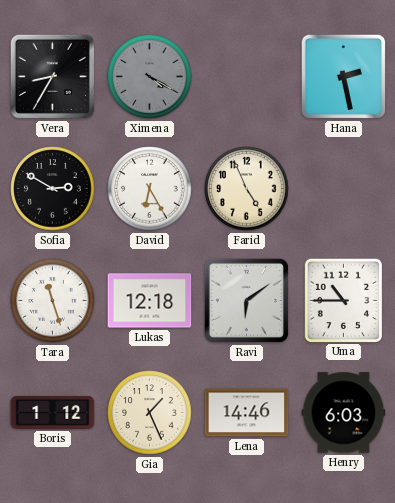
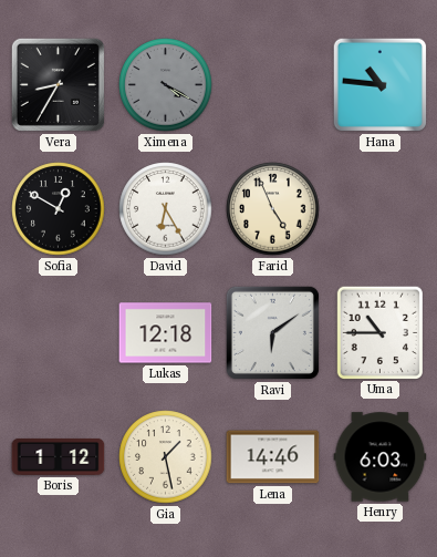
Hana: 2:28 -> 10:46
Sofia: 2:50 -> 12:50
Tara: 11:27 -> none
Gia: 1:26 -> 1:28
